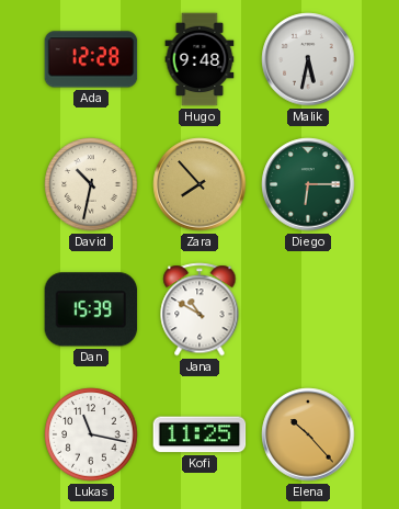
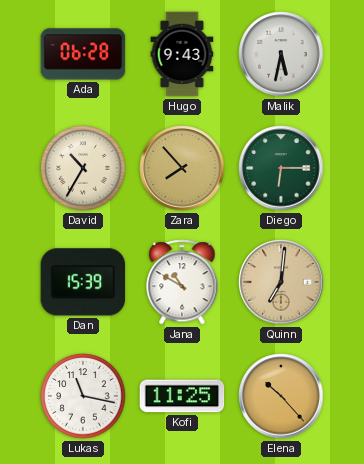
Ada: 12:28 -> 06:28
Hugo: 9:48 -> 9:43
David: 10:32 -> 10:35
Quinn: none -> 7:01
